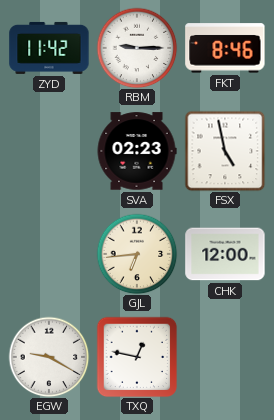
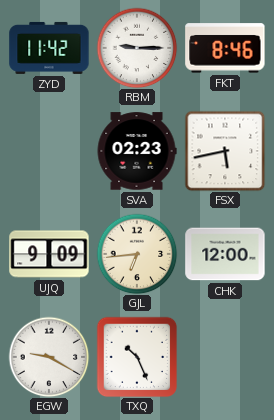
FSX: 4:58 -> 5:43
UJQ: none -> 9:09
TXQ: 12:47 -> 10:26
